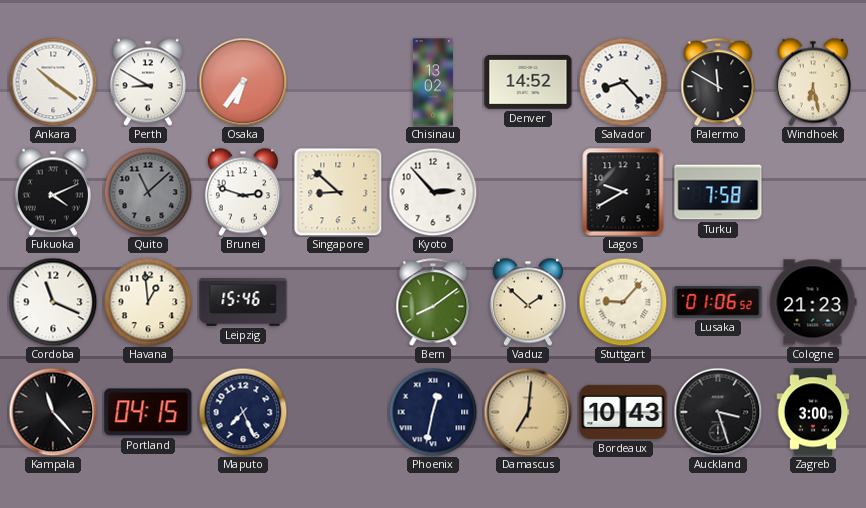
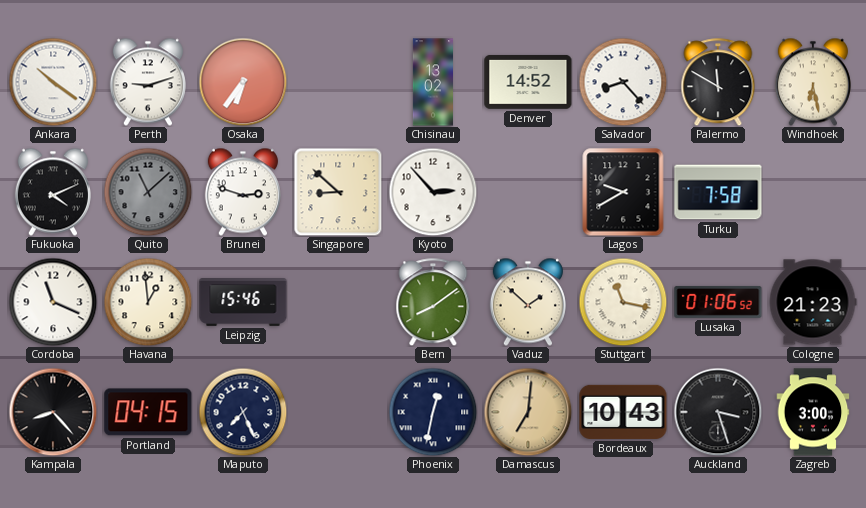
Perth: 8:50 -> 9:12
Stuttgart: 9:07 -> 11:17
Kampala: 11:23 -> 8:23
